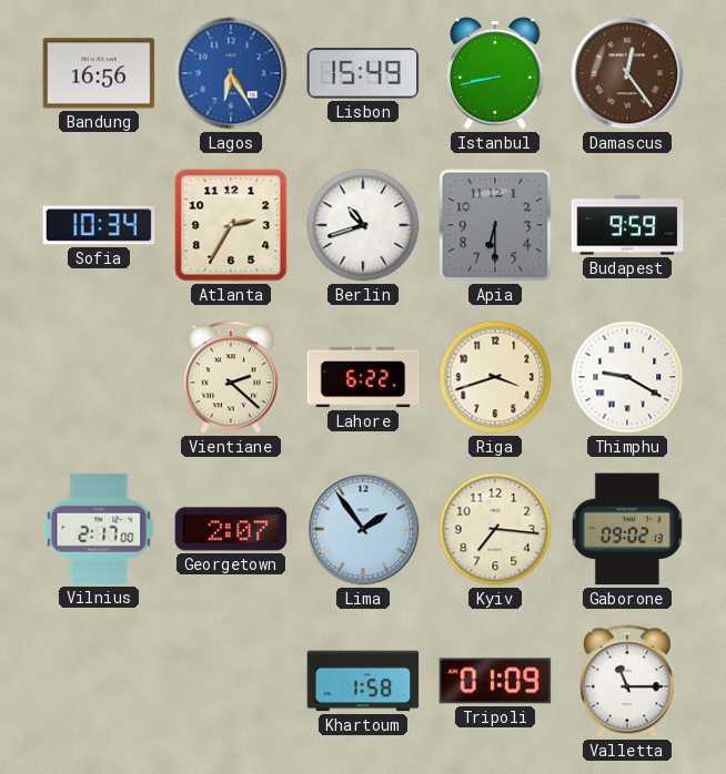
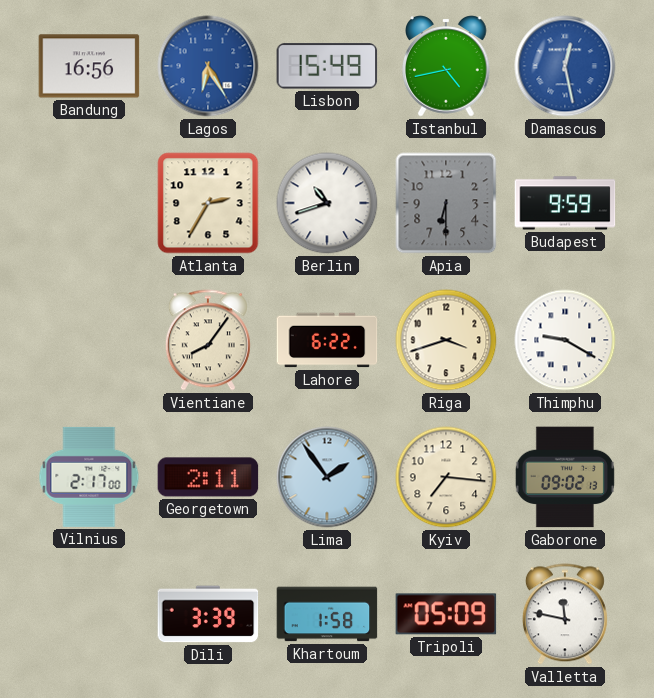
Istanbul: 8:43 -> 4:43
Damascus: 12:24 -> 12:28
Damascus dial: brown -> blue
Sofia: 10:34 -> none
Vientiane: 2:22 -> 8:06
Georgetown: 2:07 -> 2:11
Dili: none -> 3:39
Tripoli: 01:09 -> 05:09
Valletta: 11:15 -> 11:47
